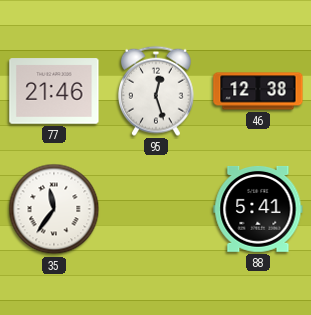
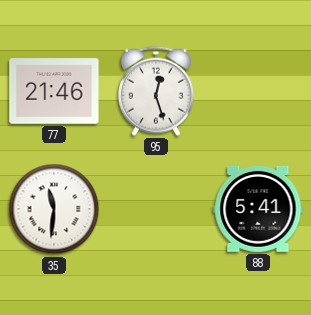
46: 12:38 -> none
35: 11:36 -> 11:31
